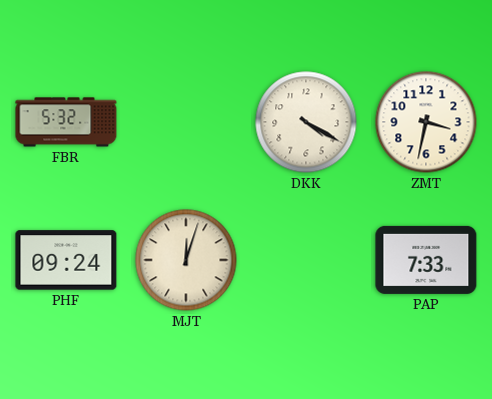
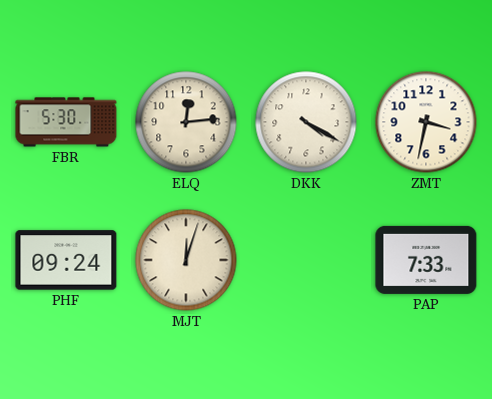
FBR: 5:32 -> 5:30
ELQ: none -> 12:14
